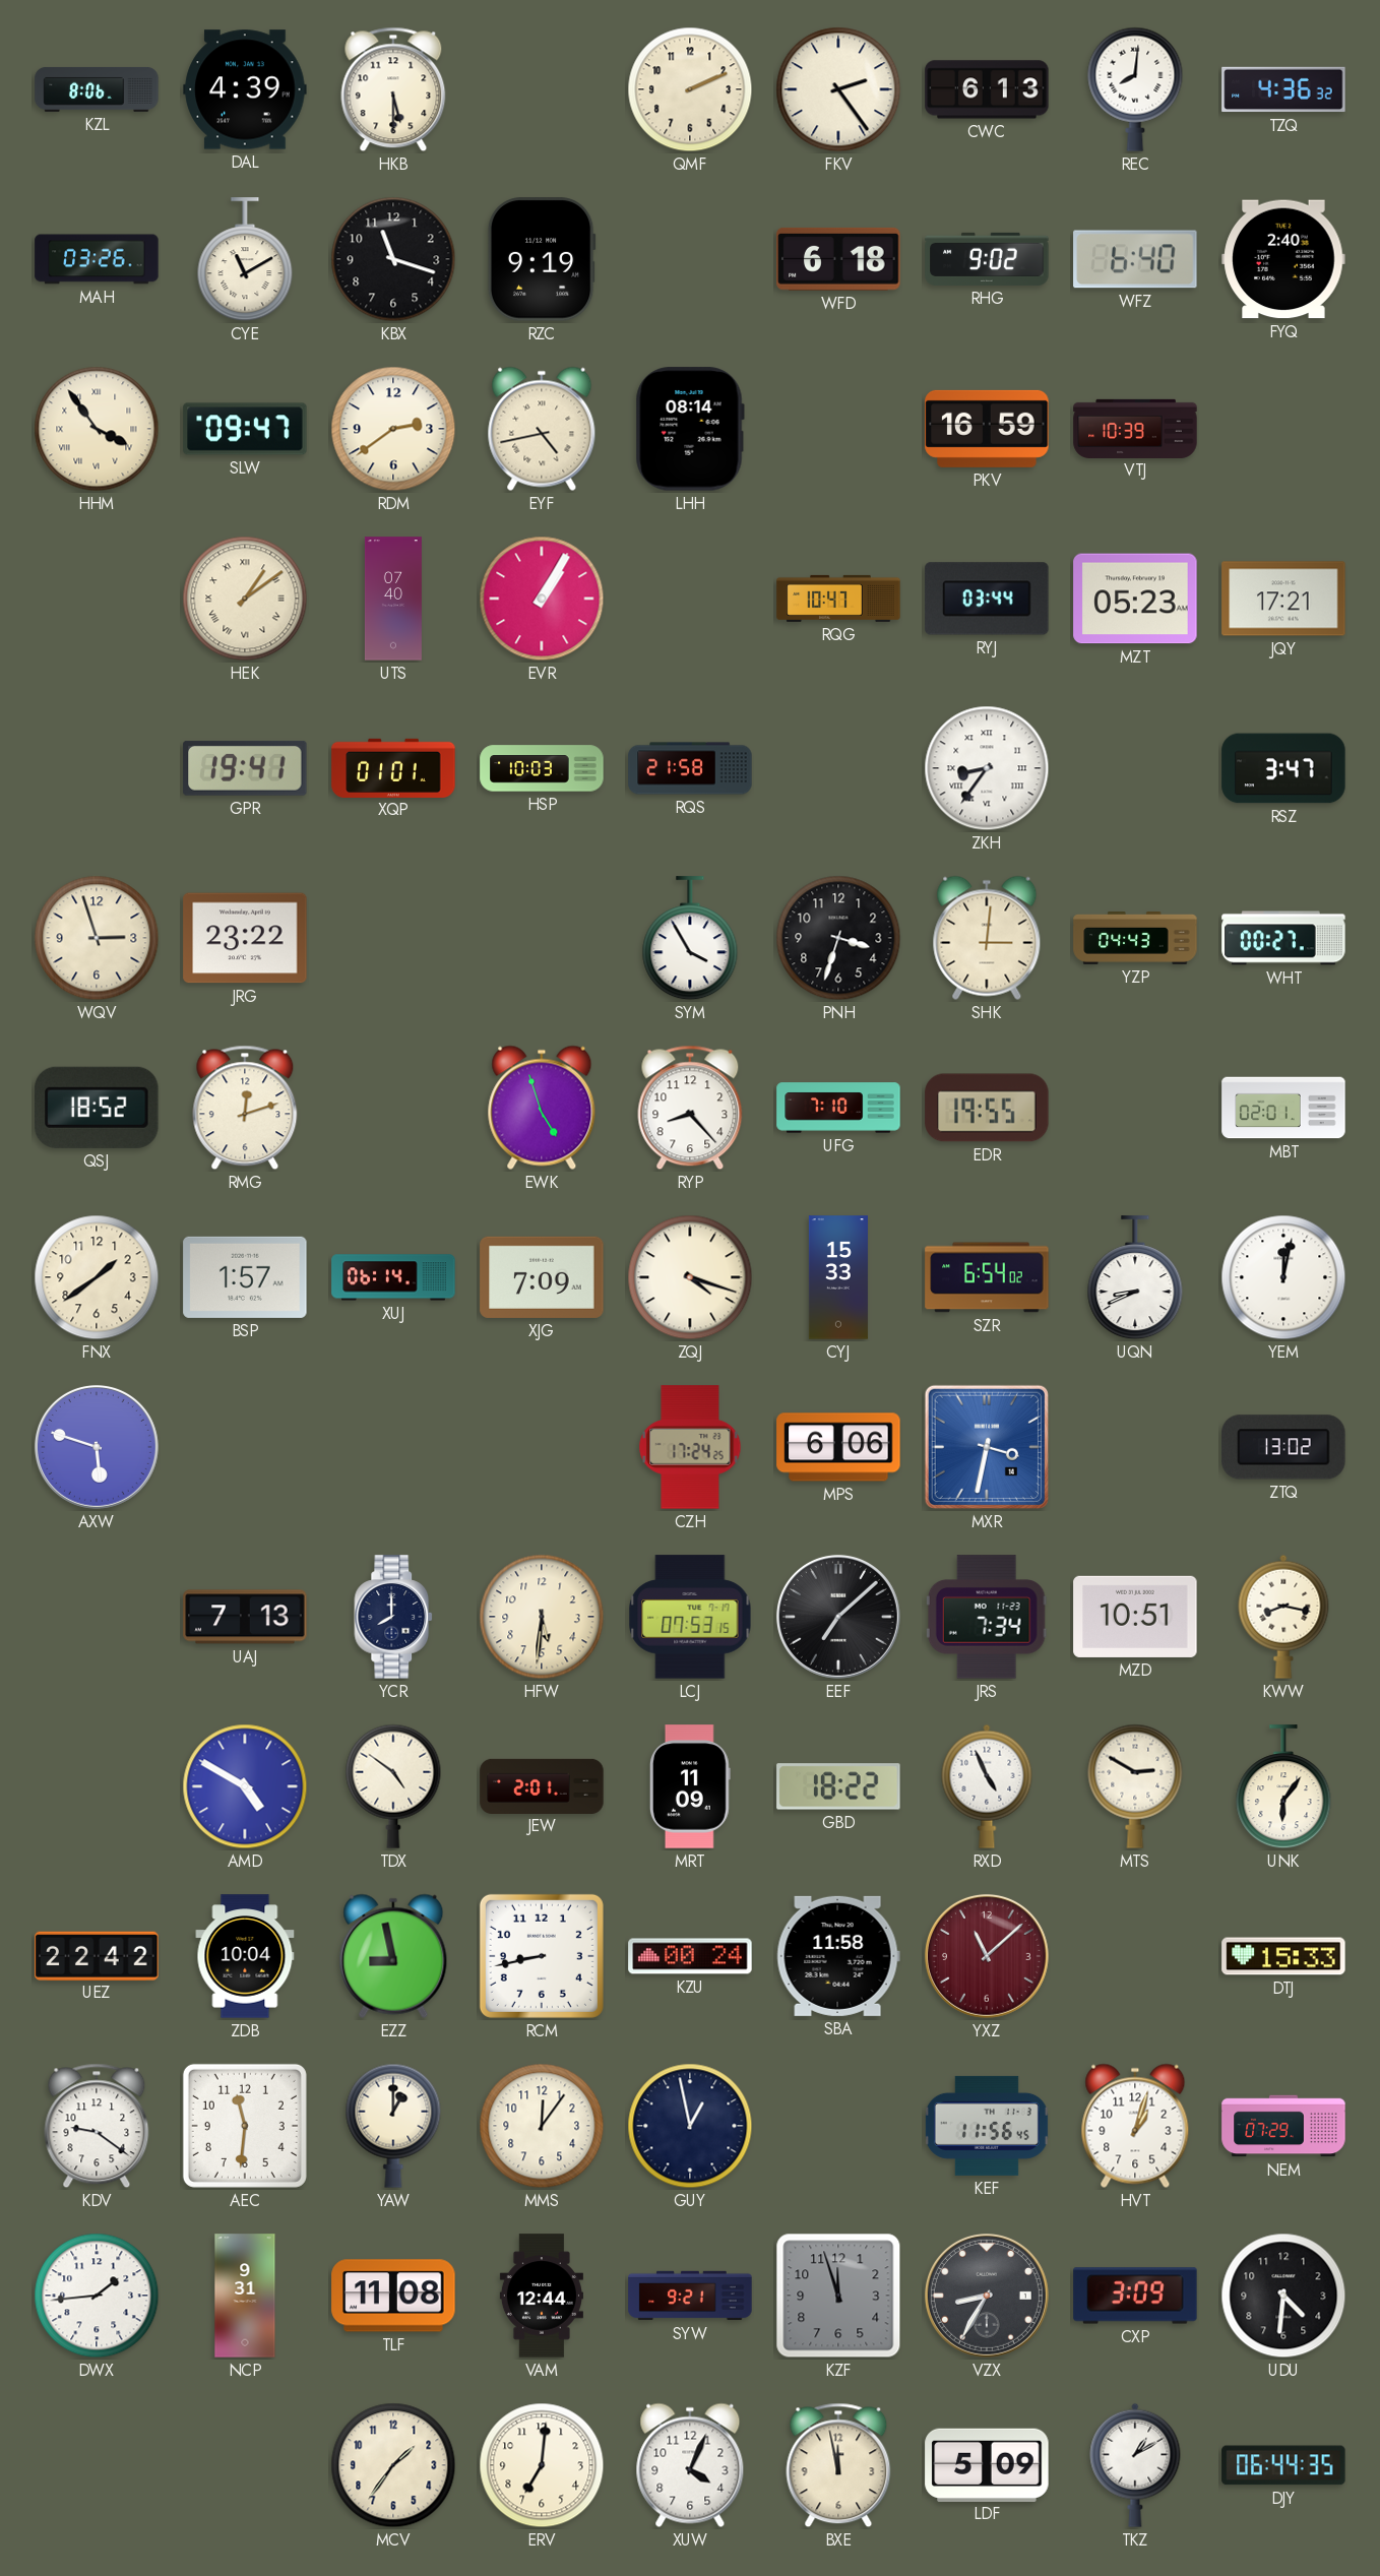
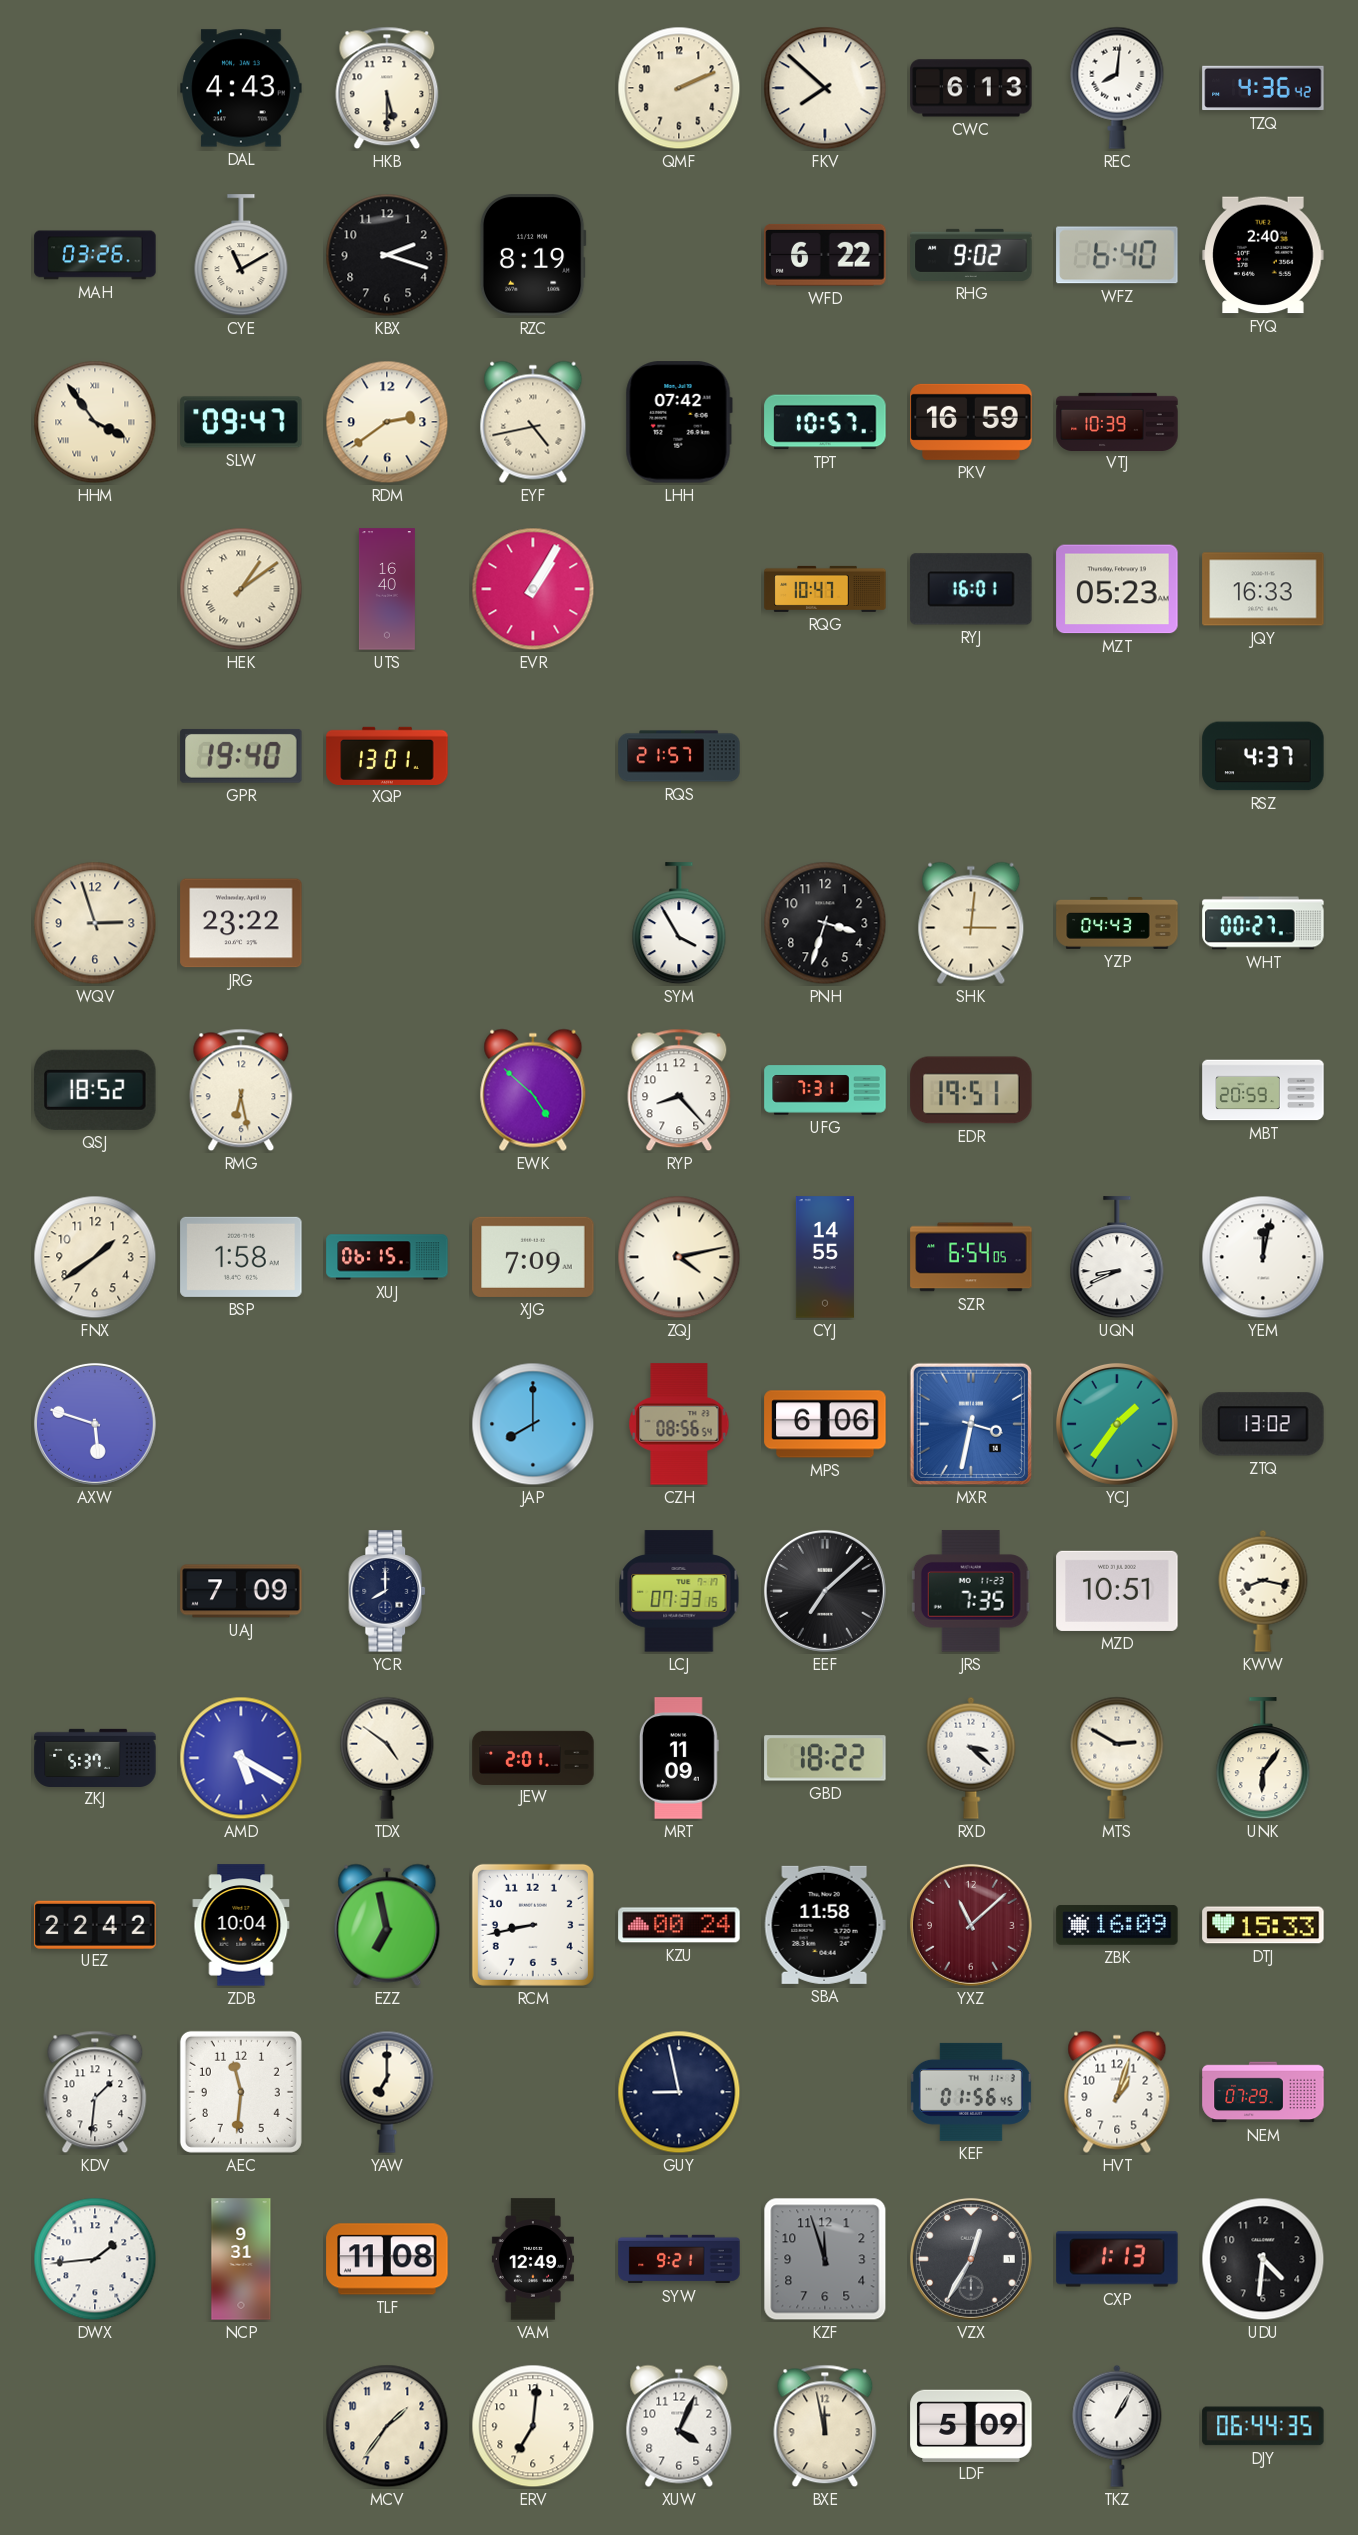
KZL: 8:06 -> none
DAL: 4:39 -> 4:43
FKV: 2:24 -> 7:52
TZQ: 4:36:32 -> 4:36:42
KBX: 11:18 -> 2:18
RZC: 9:19 -> 8:19
WFD: 6:18 -> 6:22
LHH: 08:14 -> 07:42
TPT: none -> 10:57
UTS: 07:40 -> 16:40
RYJ: 03:44 -> 16:01
JQY: 17:21 -> 16:33
GPR: 19:41 -> 19:40
XQP: 01:01 -> 13:01
HSP: 10:03 -> none
RQS: 21:58 -> 21:57
ZKH: 8:36 -> none
RSZ: 3:47 -> 4:37
RMG: 12:12 -> 6:28
EWK: 4:57 -> 4:52
UFG: 7:10 -> 7:31
EDR: 19:55 -> 19:51
MBT: 02:01 -> 20:59
BSP: 1:57 -> 1:58
XUJ: 06:14 -> 06:15
ZQJ: 4:18 -> 4:13
CYJ: 15:33 -> 14:55
SZR: 6:54:02 -> 6:54:05
JAP: none -> 8:00
CZH: 17:24 -> 08:56
YCJ: none -> 1:36
UAJ: 7:13 -> 7:09
HFW: 5:31 -> none
LCJ: 07:53 -> 07:33
JRS: 7:34 -> 7:35
ZKJ: none -> 5:37
AMD: 4:50 -> 5:20
RXD: 4:56 -> 3:22
EZZ: 8:58 -> 6:58
ZBK: none -> 16:09
KDV: 9:21 -> 1:31
YAW: 1:00 -> 7:00
MMS: 12:06 -> none
GUY: 12:58 -> 8:58
KEF: 11:56 -> 01:56
VAM: 12:44 -> 12:49
VZX: 8:35 -> 12:35
CXP: 3:09 -> 1:13
TKZ: 1:10 -> 1:05
